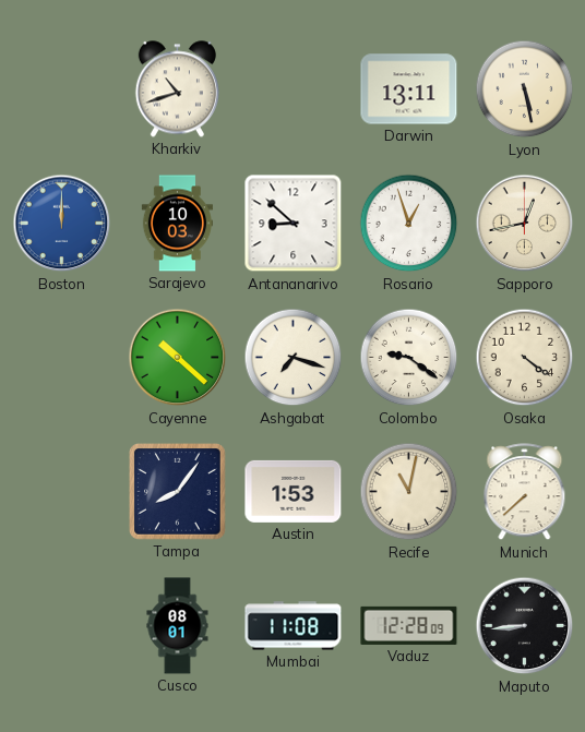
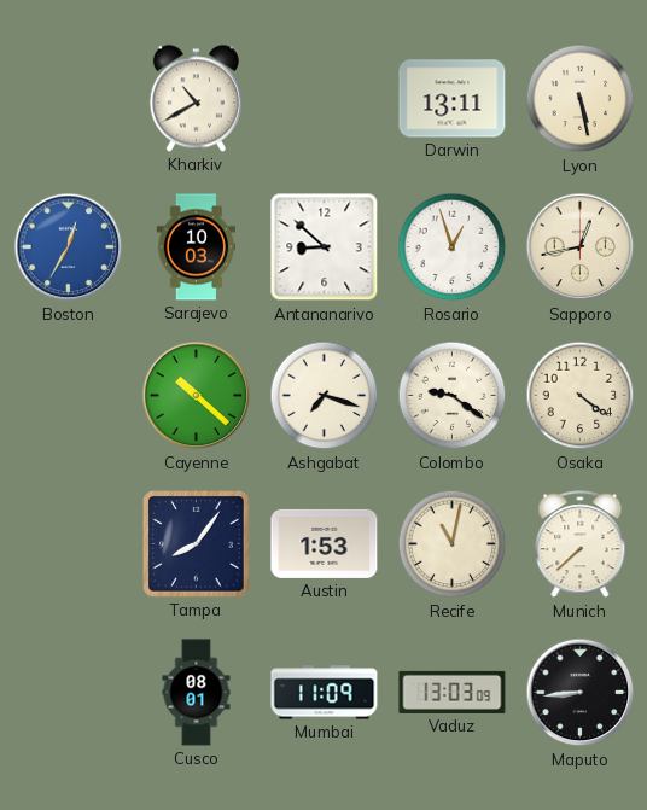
Kharkiv: 10:42 -> 10:40
Boston: 12:00 -> 12:35
Mumbai: 11:08 -> 11:09
Vaduz: 12:28 -> 13:03
